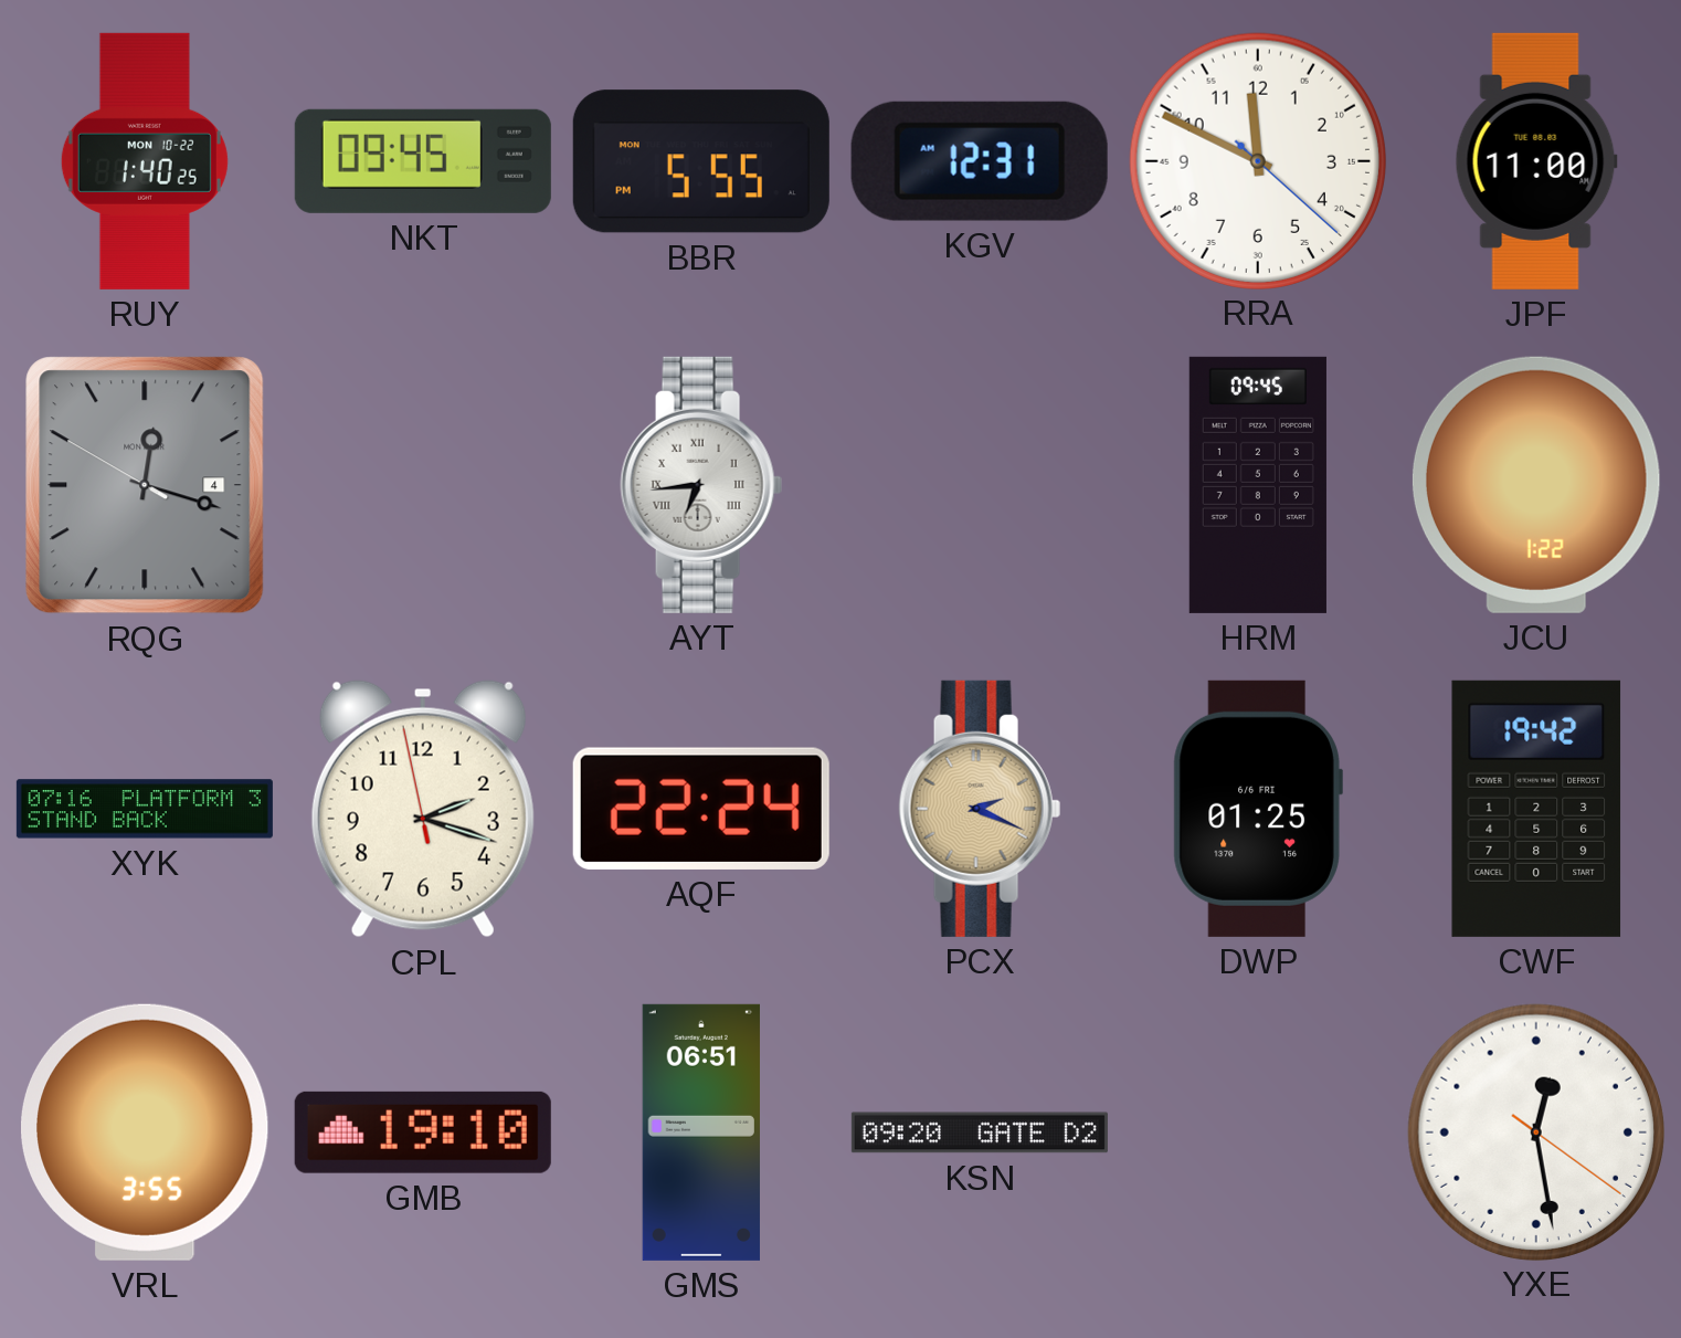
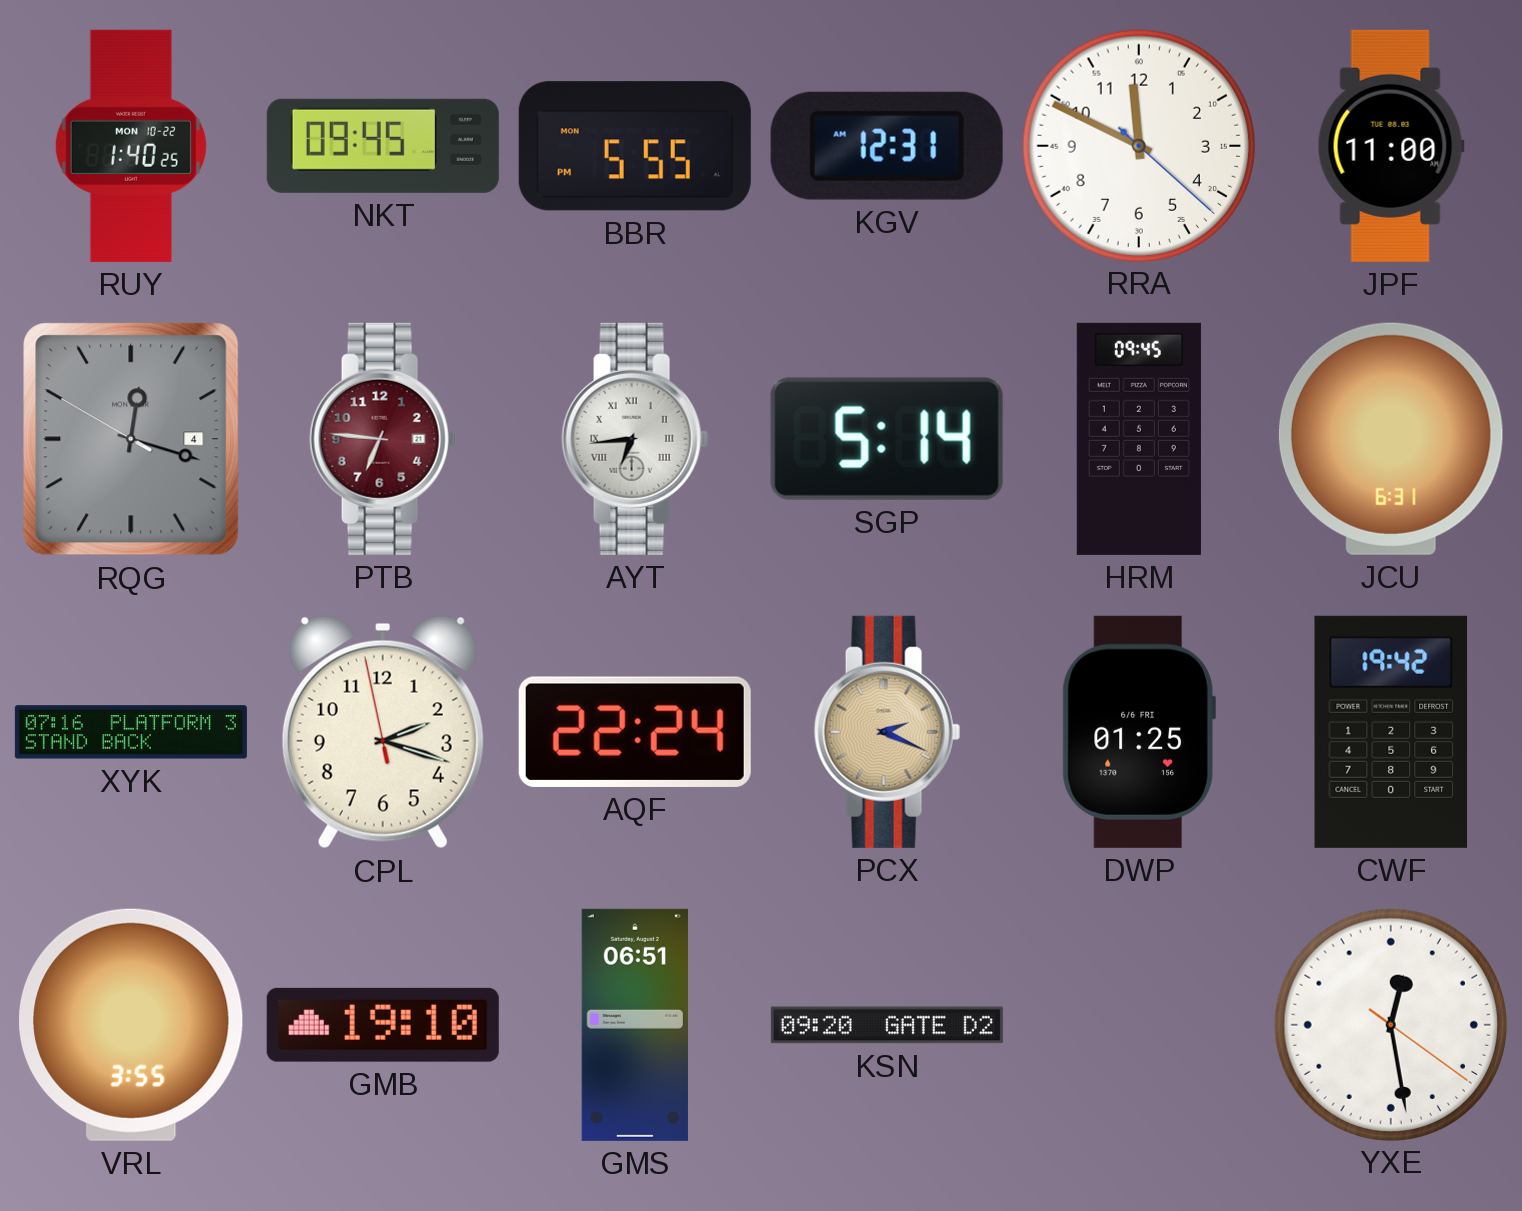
PTB: none -> 6:46
SGP: none -> 5:14
JCU: 1:22 -> 6:31
